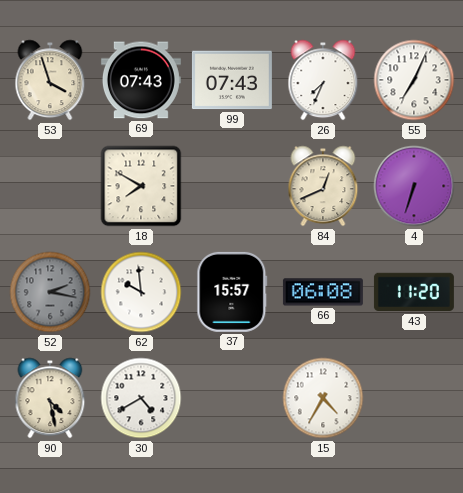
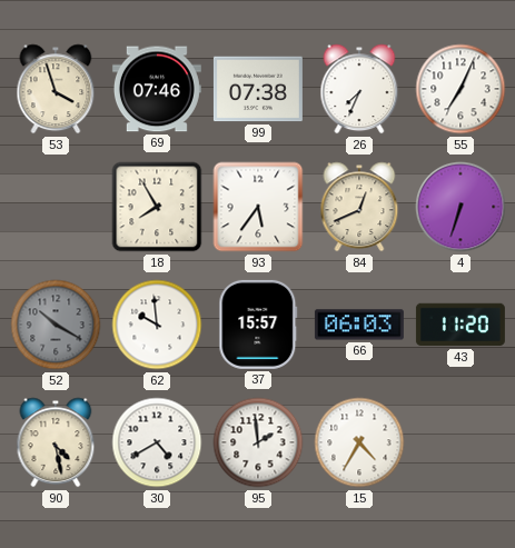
69: 07:43 -> 07:46
99: 07:43 -> 07:38
18: 7:50 -> 7:55
93: none -> 5:36
52: 2:17 -> 10:20
66: 06:08 -> 06:03
95: none -> 1:59
